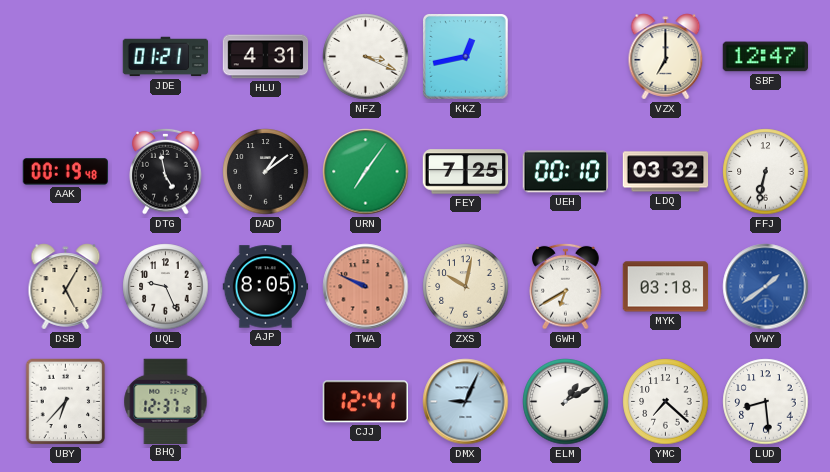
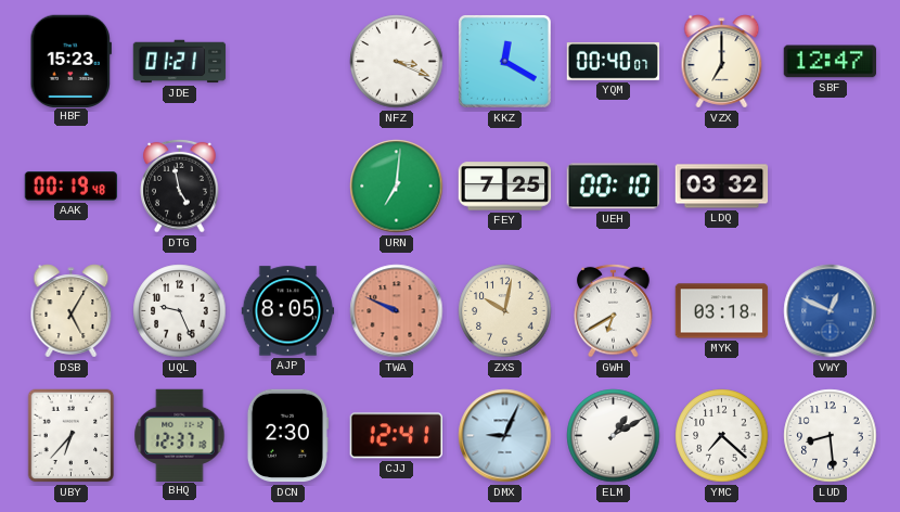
HBF: none -> 15:23
HLU: 4:31 -> none
KKZ: 12:43 -> 12:20
YQM: none -> 00:40
DAD: 1:09 -> none
URN: 7:06 -> 7:01
FFJ: 6:32 -> none
VWY: 1:39 -> 12:49
DCN: none -> 2:30
